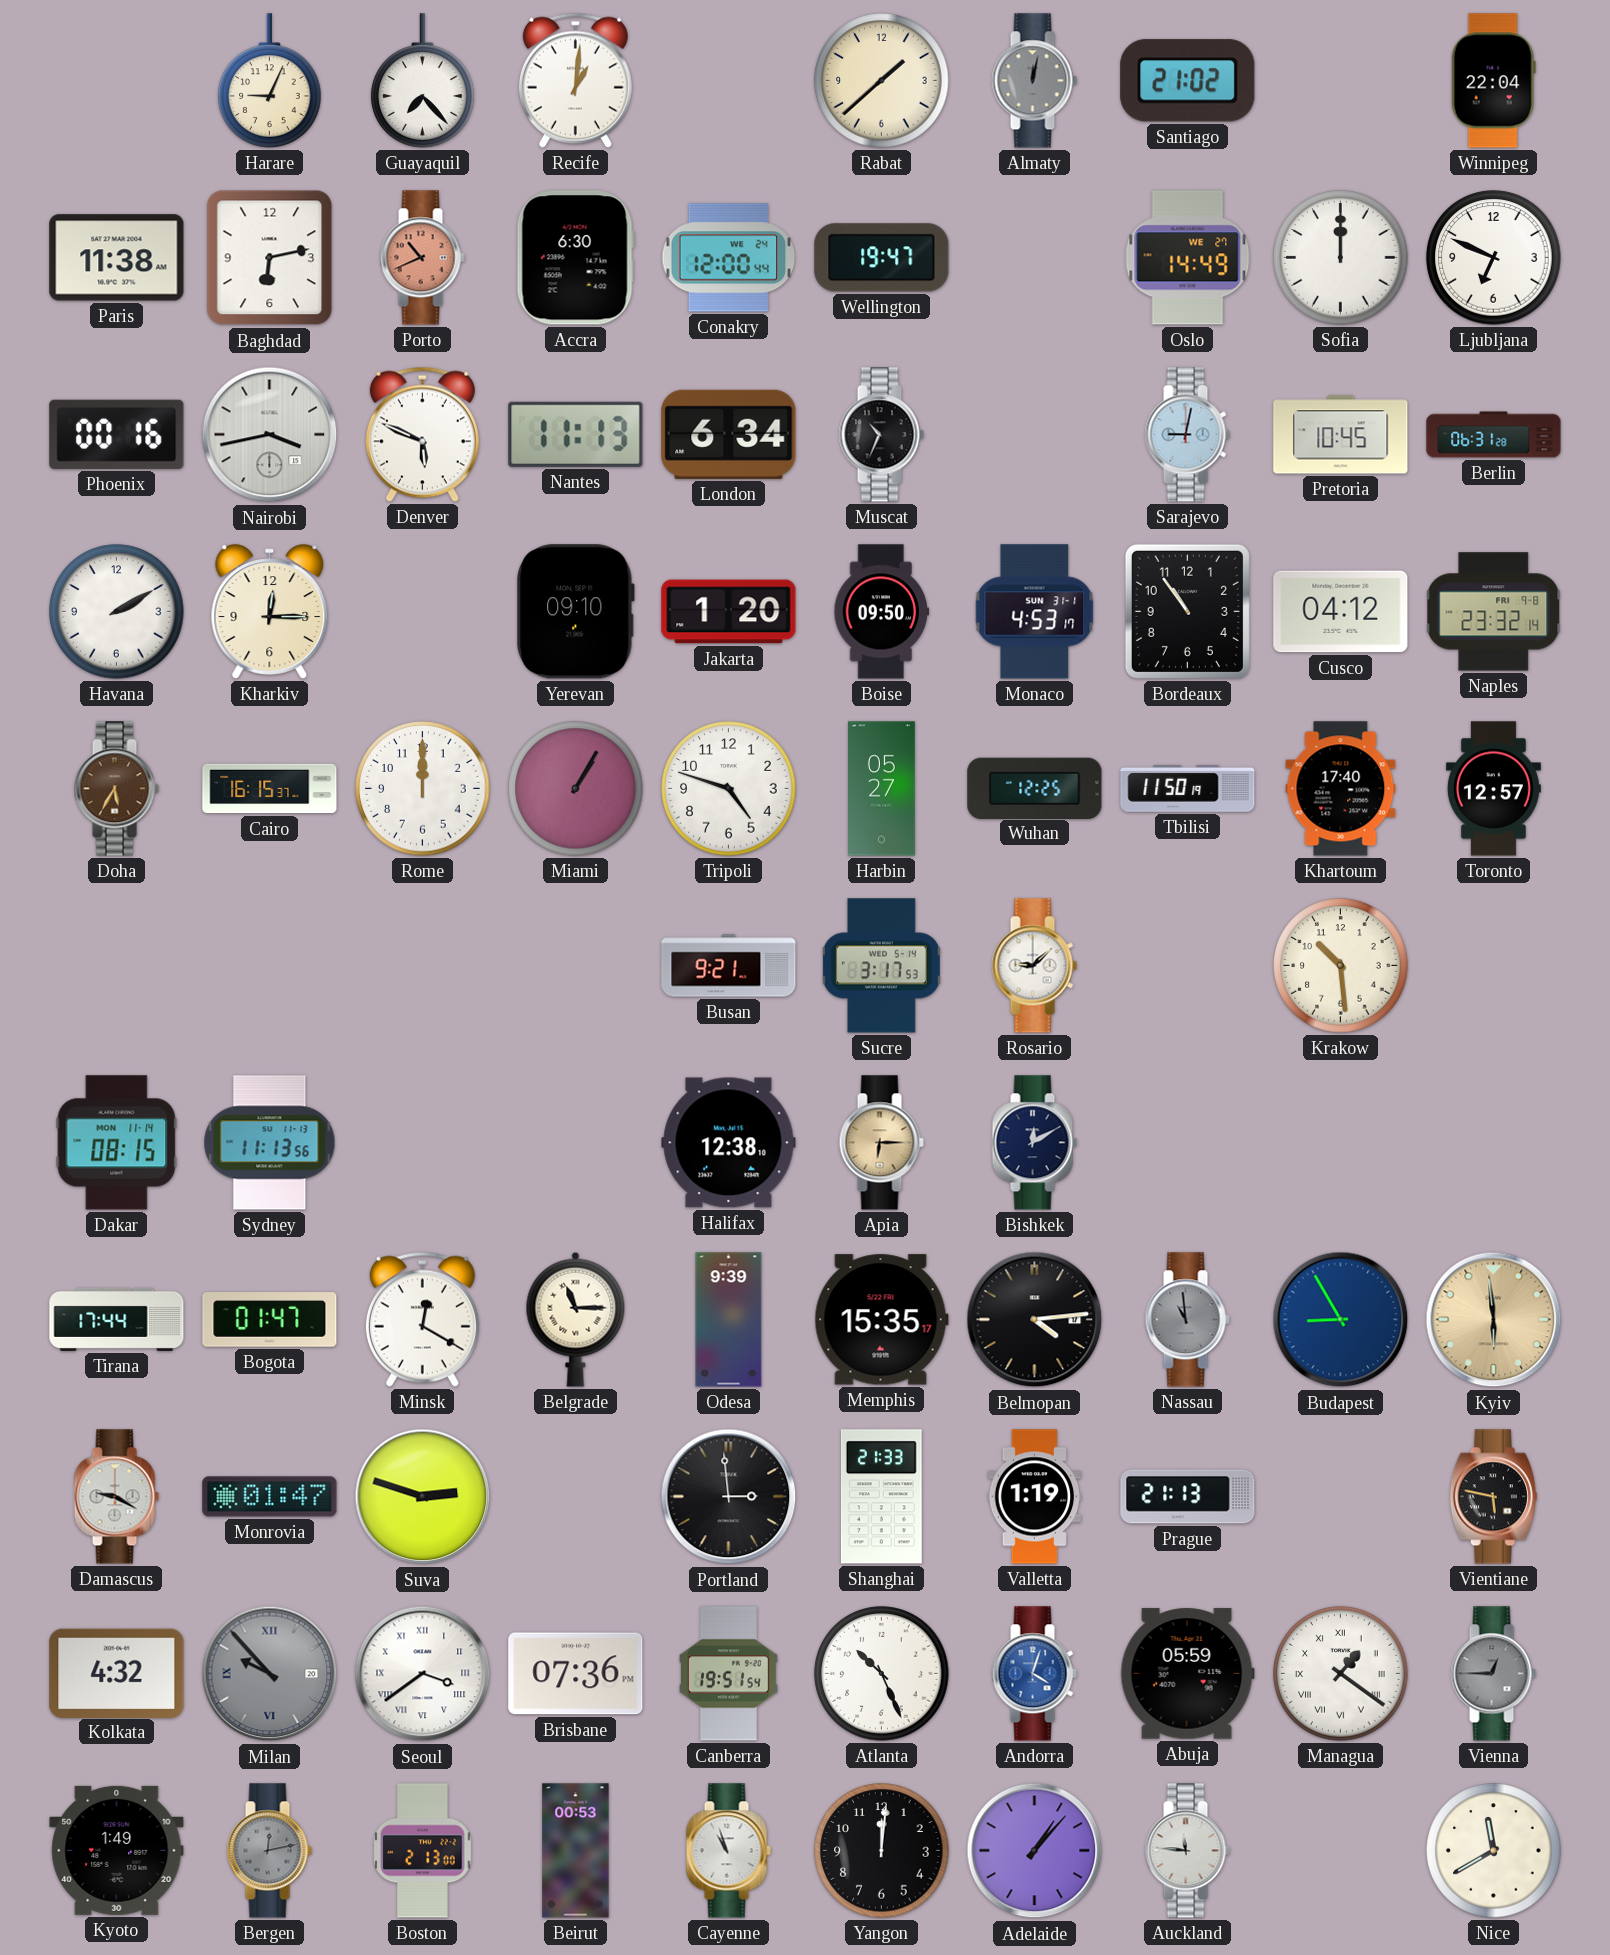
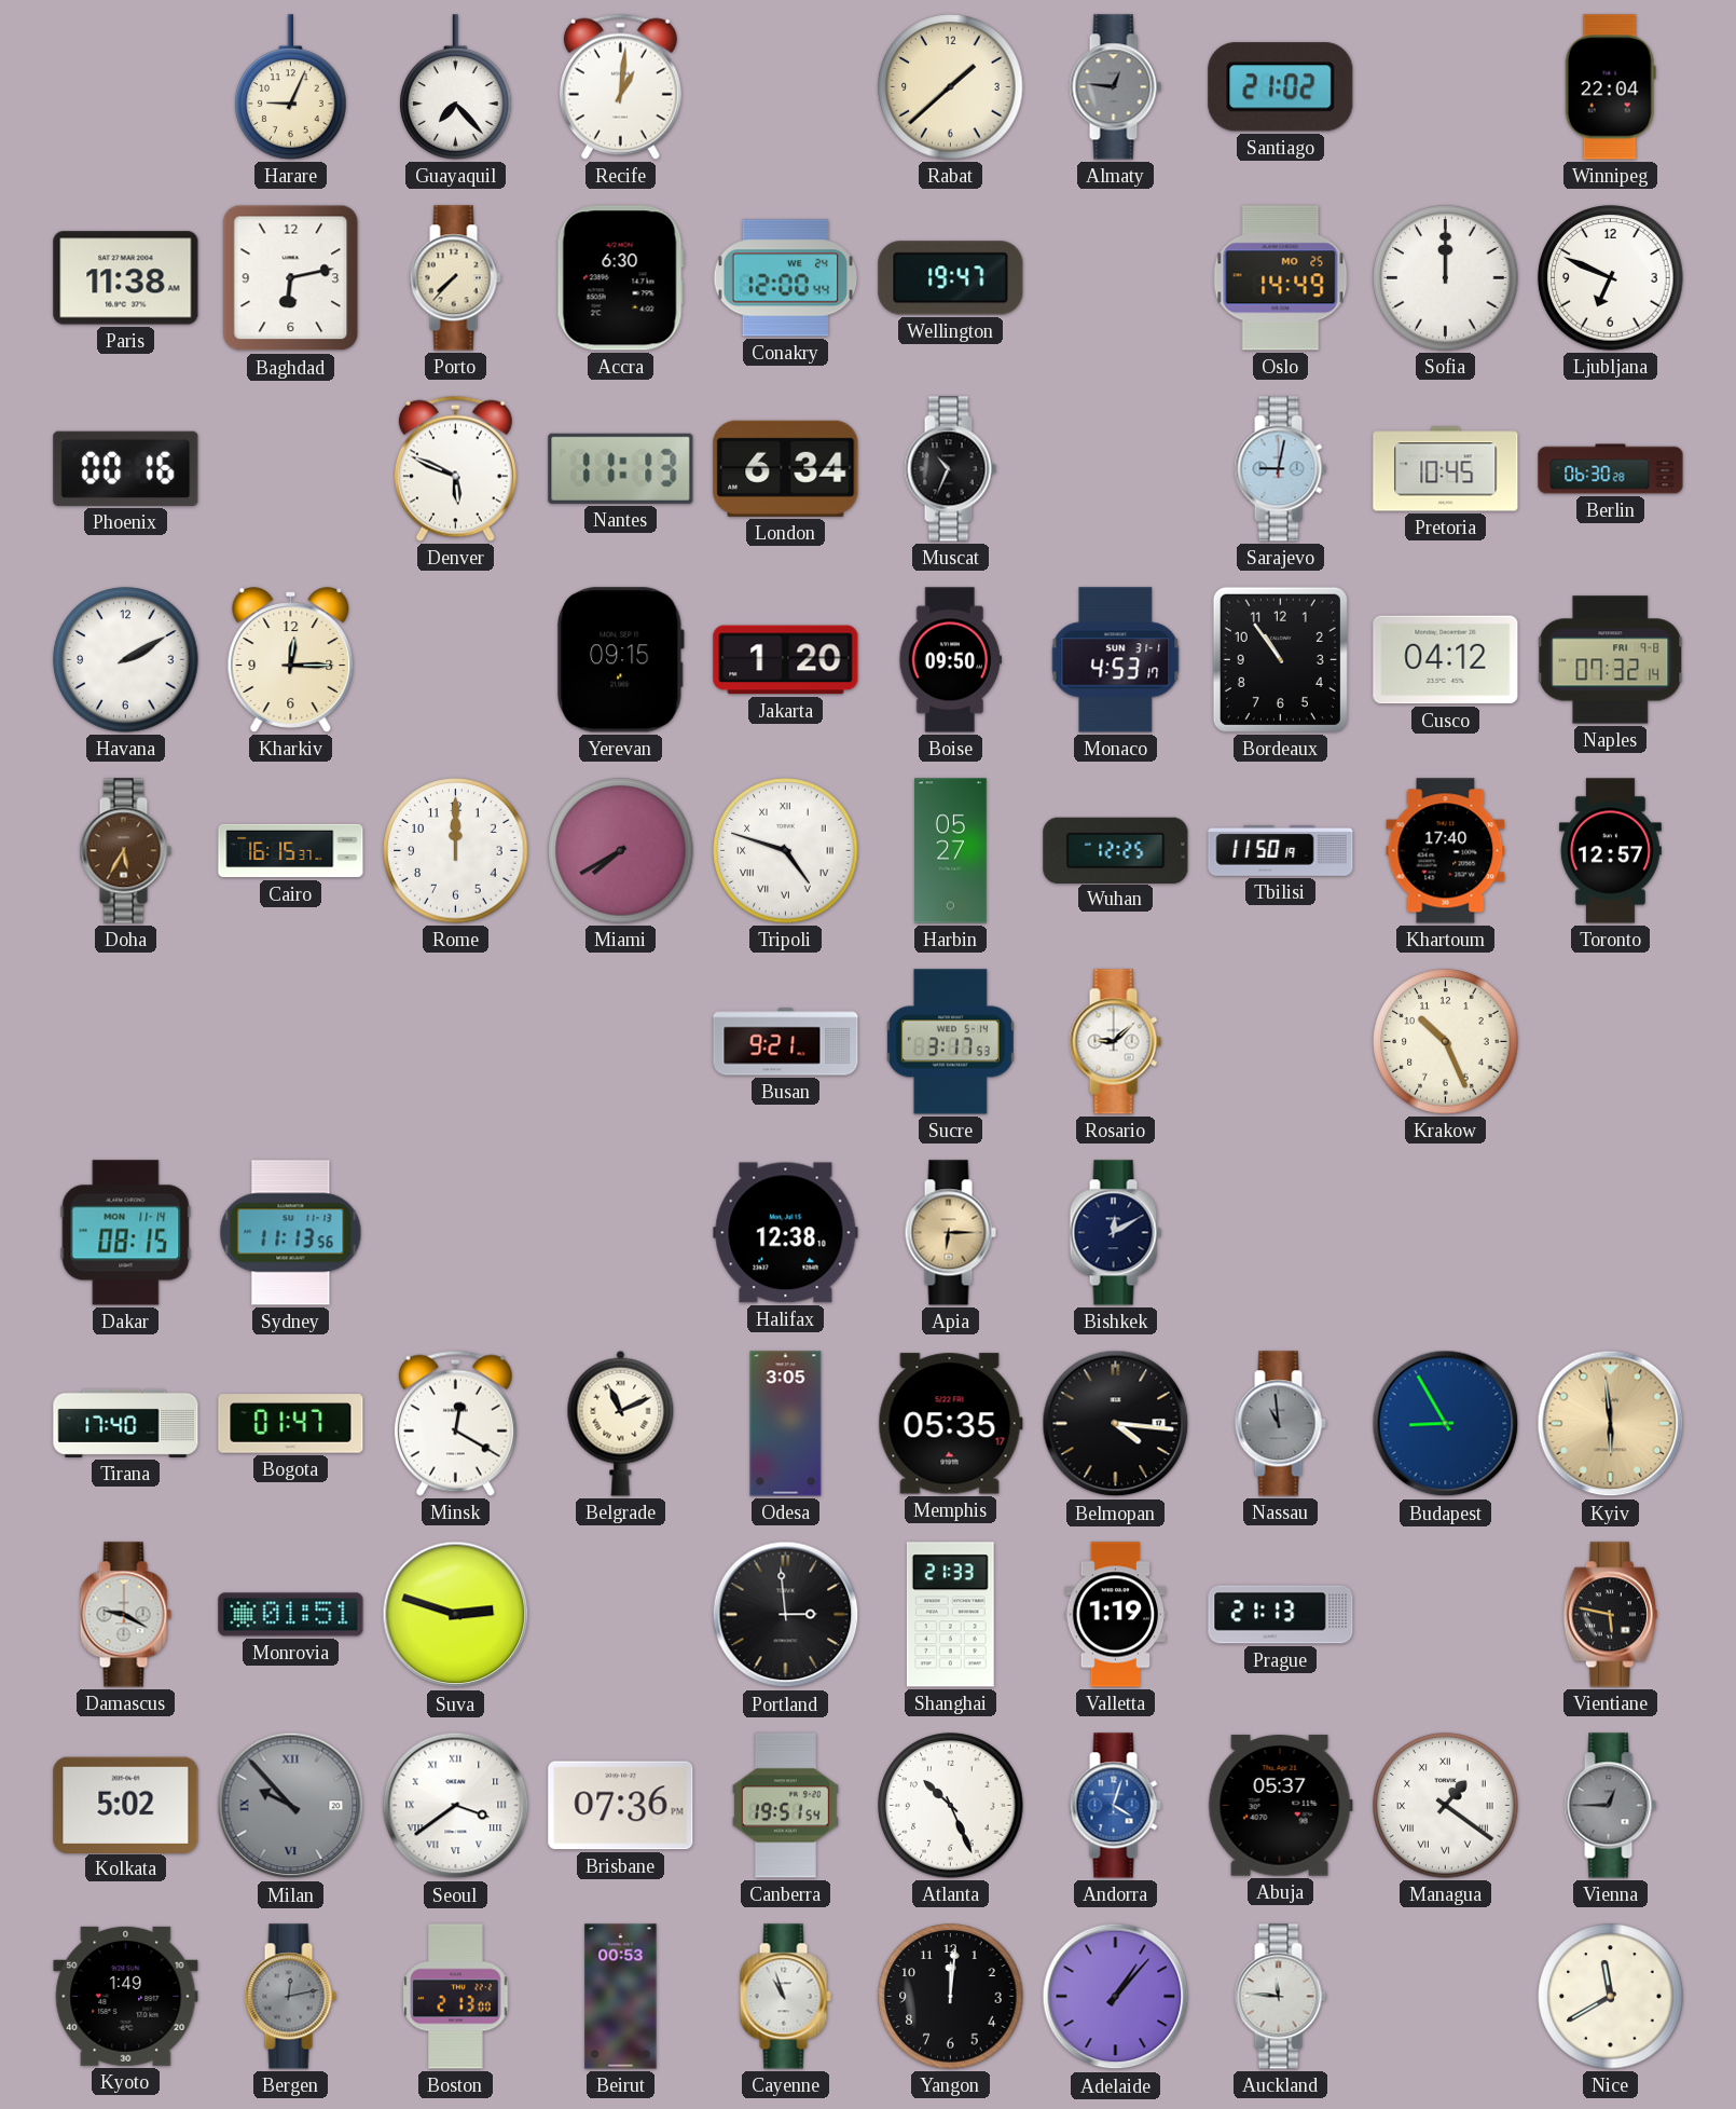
Almaty: 12:02 -> 12:46
Porto: 10:41 -> 7:37
Porto dial: salmon -> cream
Oslo date: WE 27 -> MO 25
Nairobi: 3:43 -> none
Berlin: 06:31 -> 06:30
Yerevan: 09:10 -> 09:15
Naples: 23:32 -> 07:32
Miami: 1:05 -> 7:40
Tripoli numerals: Arabic -> Roman
Krakow: 10:29 -> 10:26
Tirana: 17:44 -> 17:40
Belgrade: 11:15 -> 11:11
Odesa: 9:39 -> 3:05
Memphis: 15:35 -> 05:35
Belmopan: 4:14 -> 4:16
Monrovia: 01:47 -> 01:51
Kolkata: 4:32 -> 5:02
Abuja: 05:59 -> 05:37
